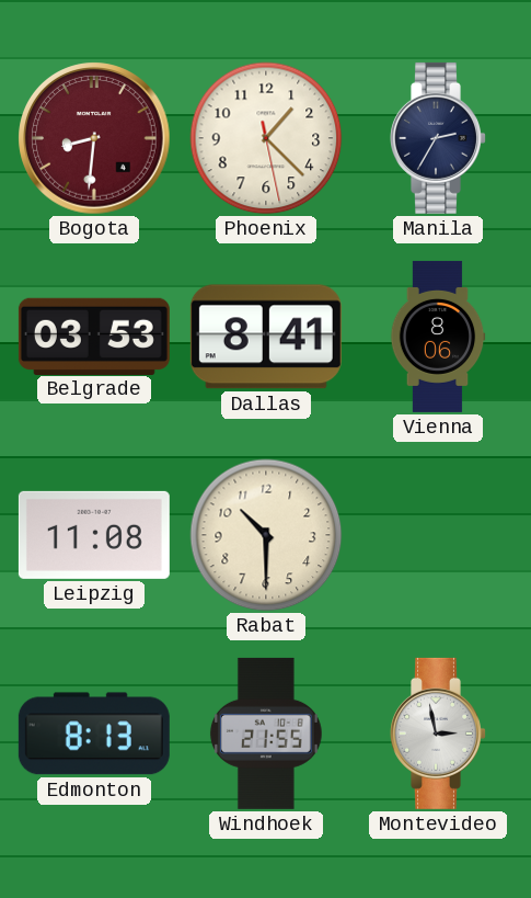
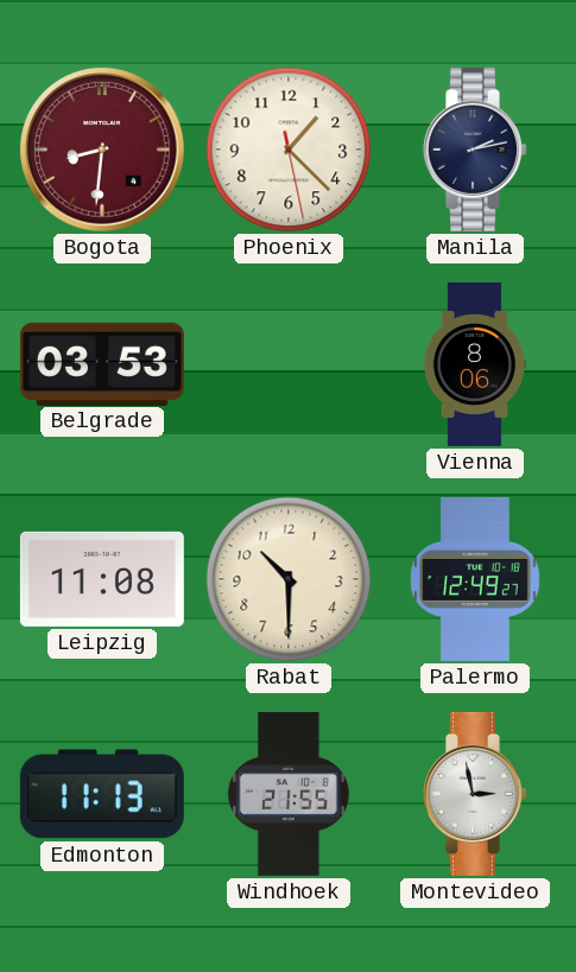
Manila: 2:35 -> 2:13
Dallas: 8:41 -> none
Palermo: none -> 12:49
Edmonton: 8:13 -> 11:13
